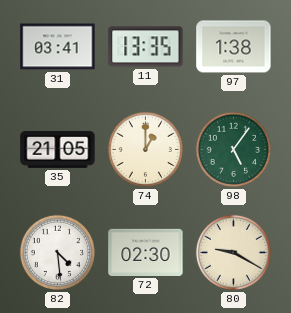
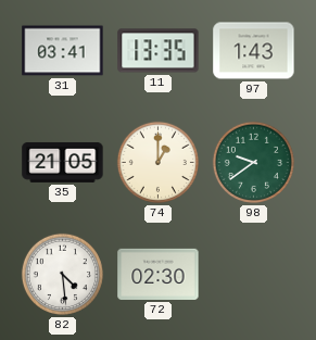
97: 1:38 -> 1:43
98: 5:06 -> 9:39
80: 9:20 -> none
